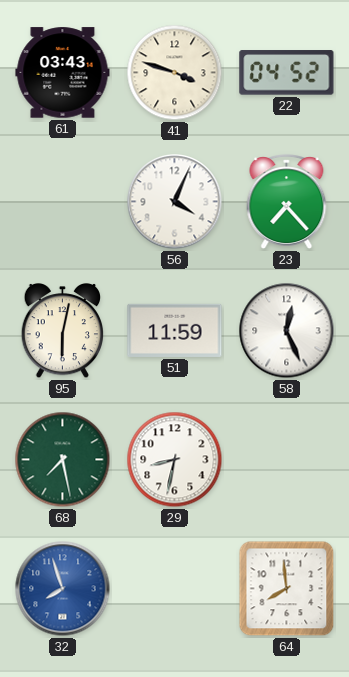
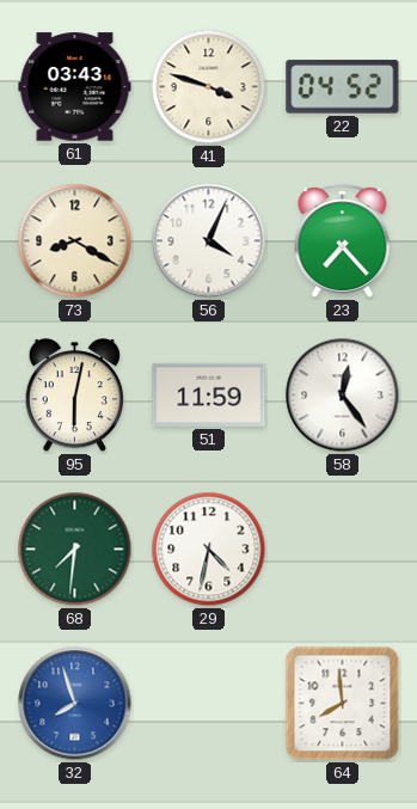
73: none -> 8:20
58: 12:26 -> 12:24
68: 7:28 -> 7:31
29: 8:32 -> 4:32
